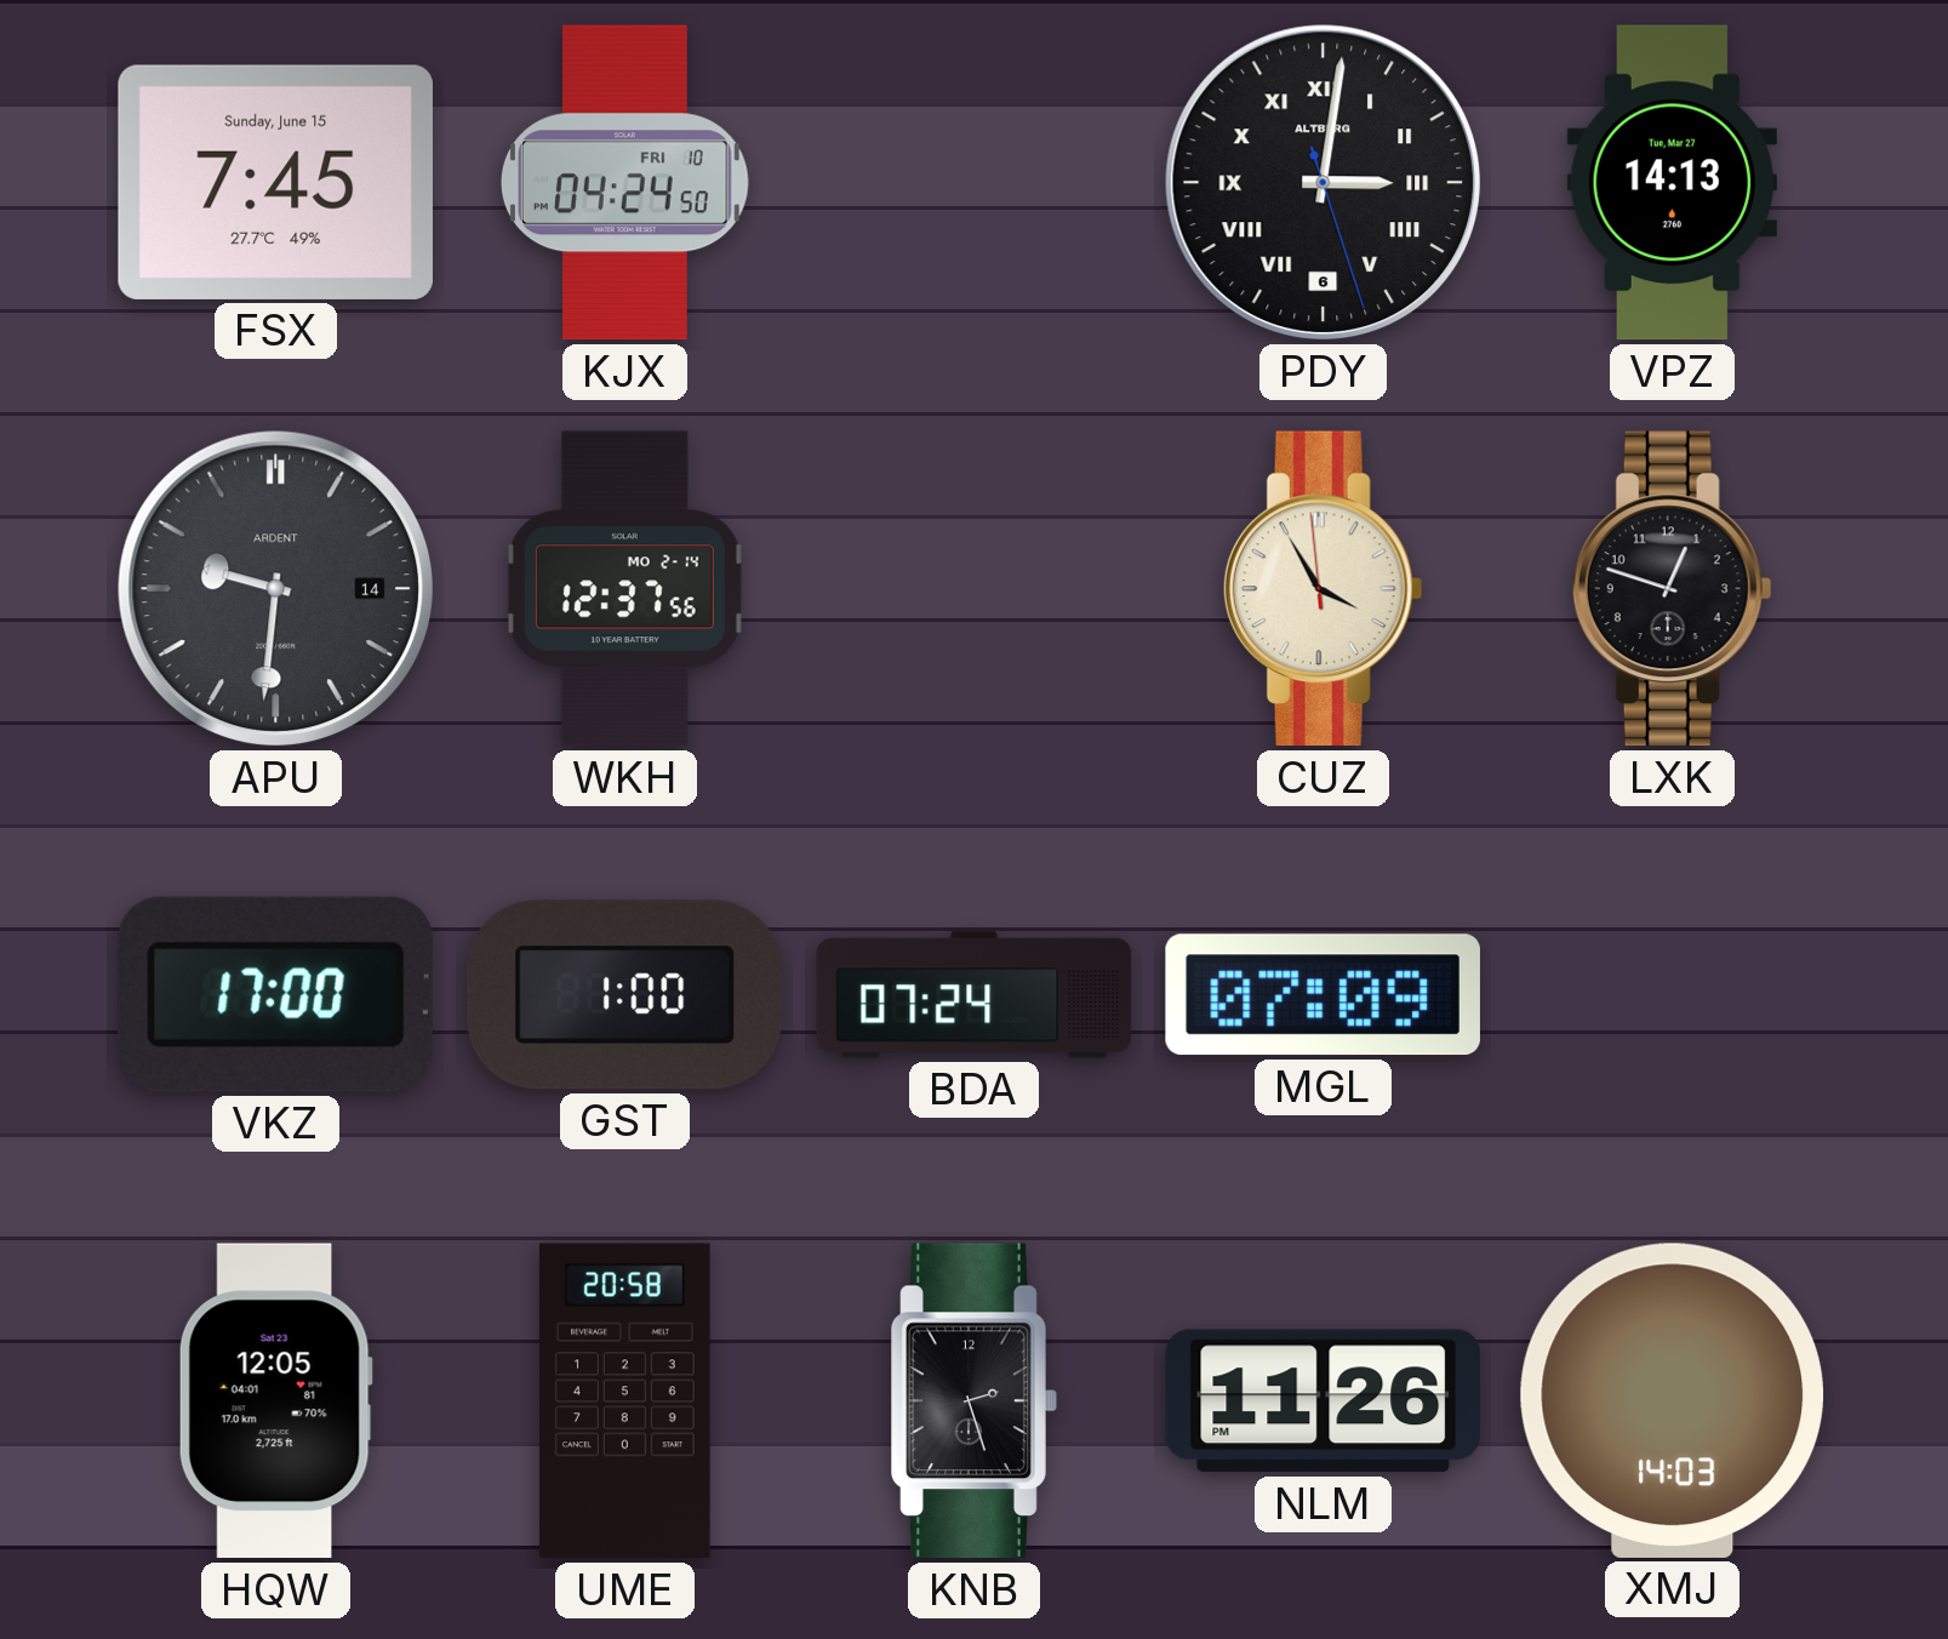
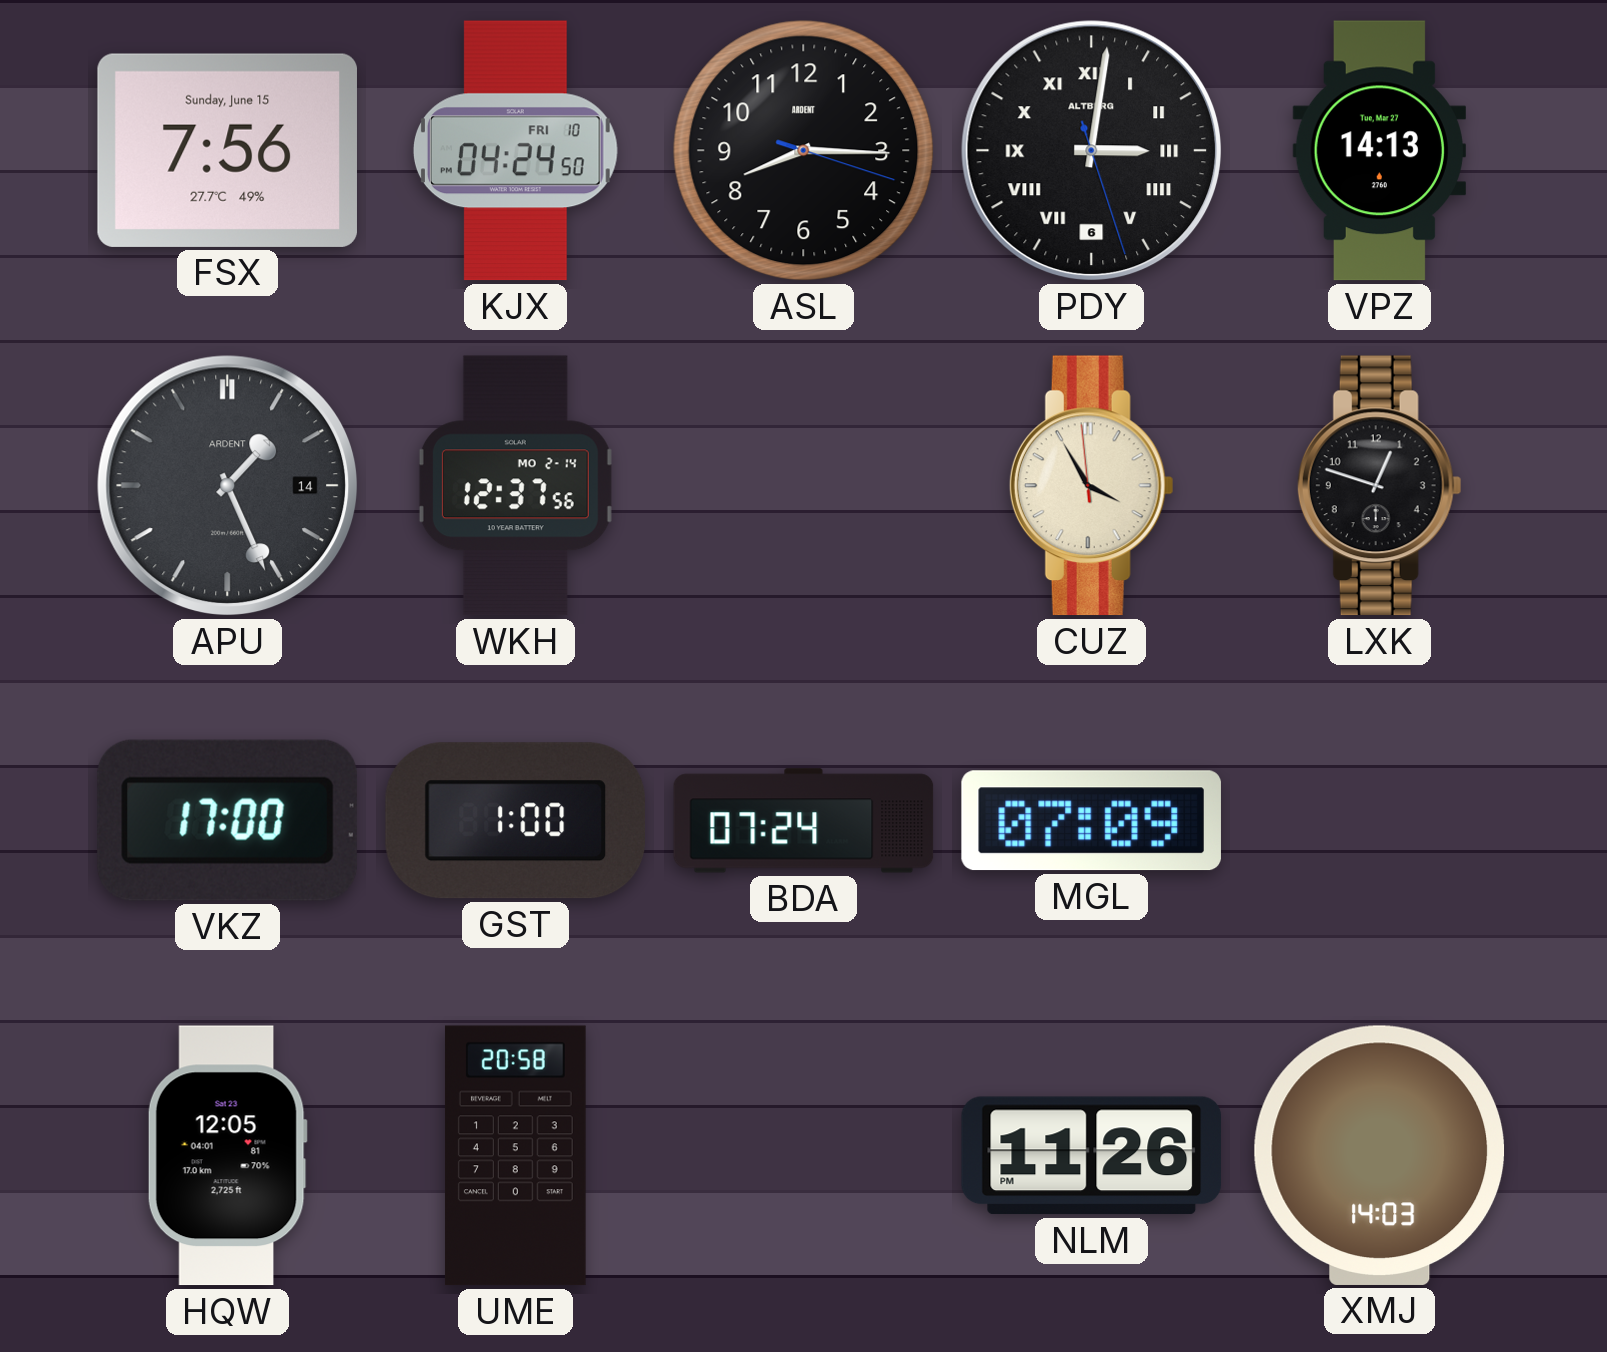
FSX: 7:45 -> 7:56
ASL: none -> 8:15
APU: 9:31 -> 1:26
KNB: 2:27 -> none
